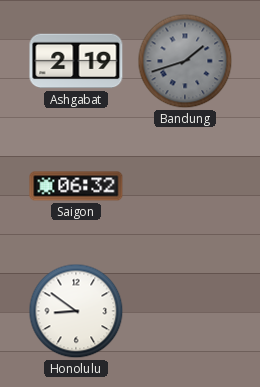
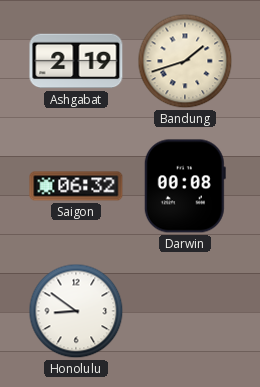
Bandung dial: grey -> cream
Darwin: none -> 00:08
